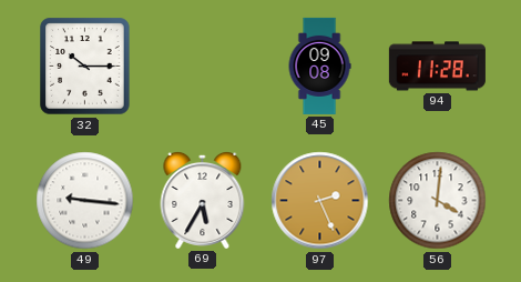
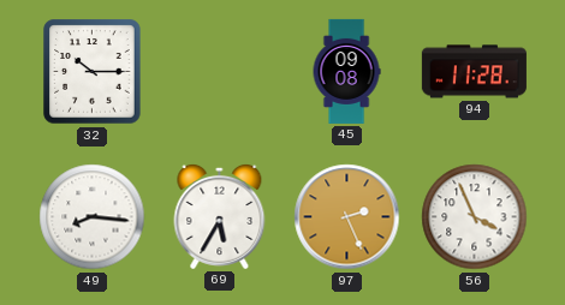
49: 9:16 -> 8:16
56: 4:01 -> 3:56
